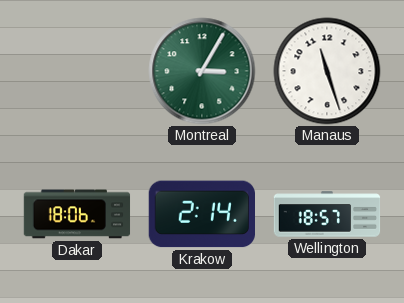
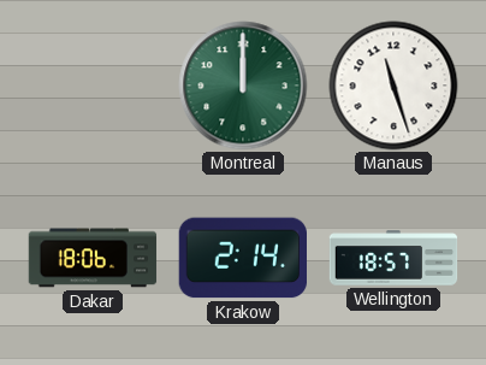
Montreal: 3:05 -> 12:00
